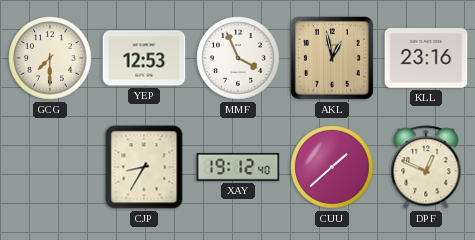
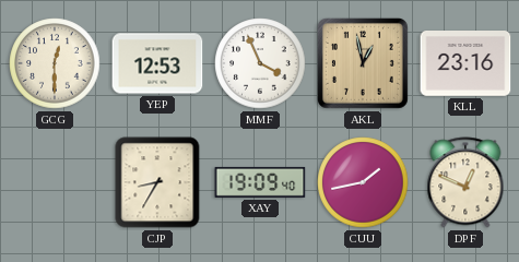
GCG: 7:30 -> 12:30
XAY: 19:12 -> 19:09
CUU: 1:38 -> 1:43
